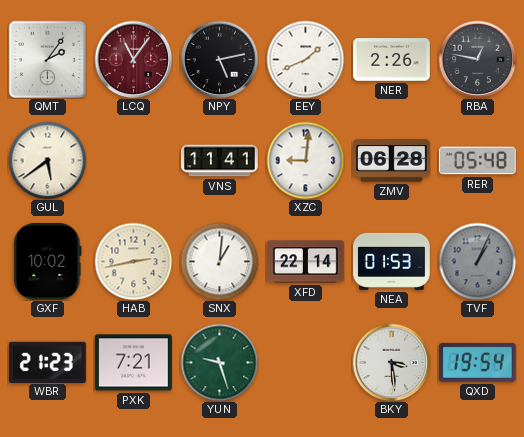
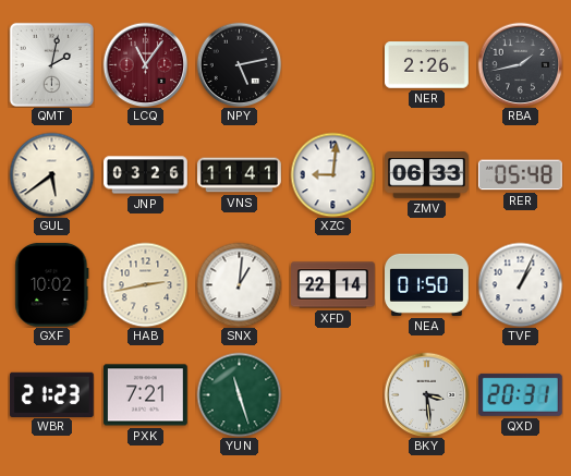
QMT: 2:06 -> 2:02
EEY: 1:41 -> none
RBA: 12:47 -> 1:43
JNP: none -> 03:26
ZMV: 06:28 -> 06:33
NEA: 01:53 -> 01:50
TVF dial: grey -> white
YUN: 9:27 -> 11:27
QXD: 19:54 -> 20:31
